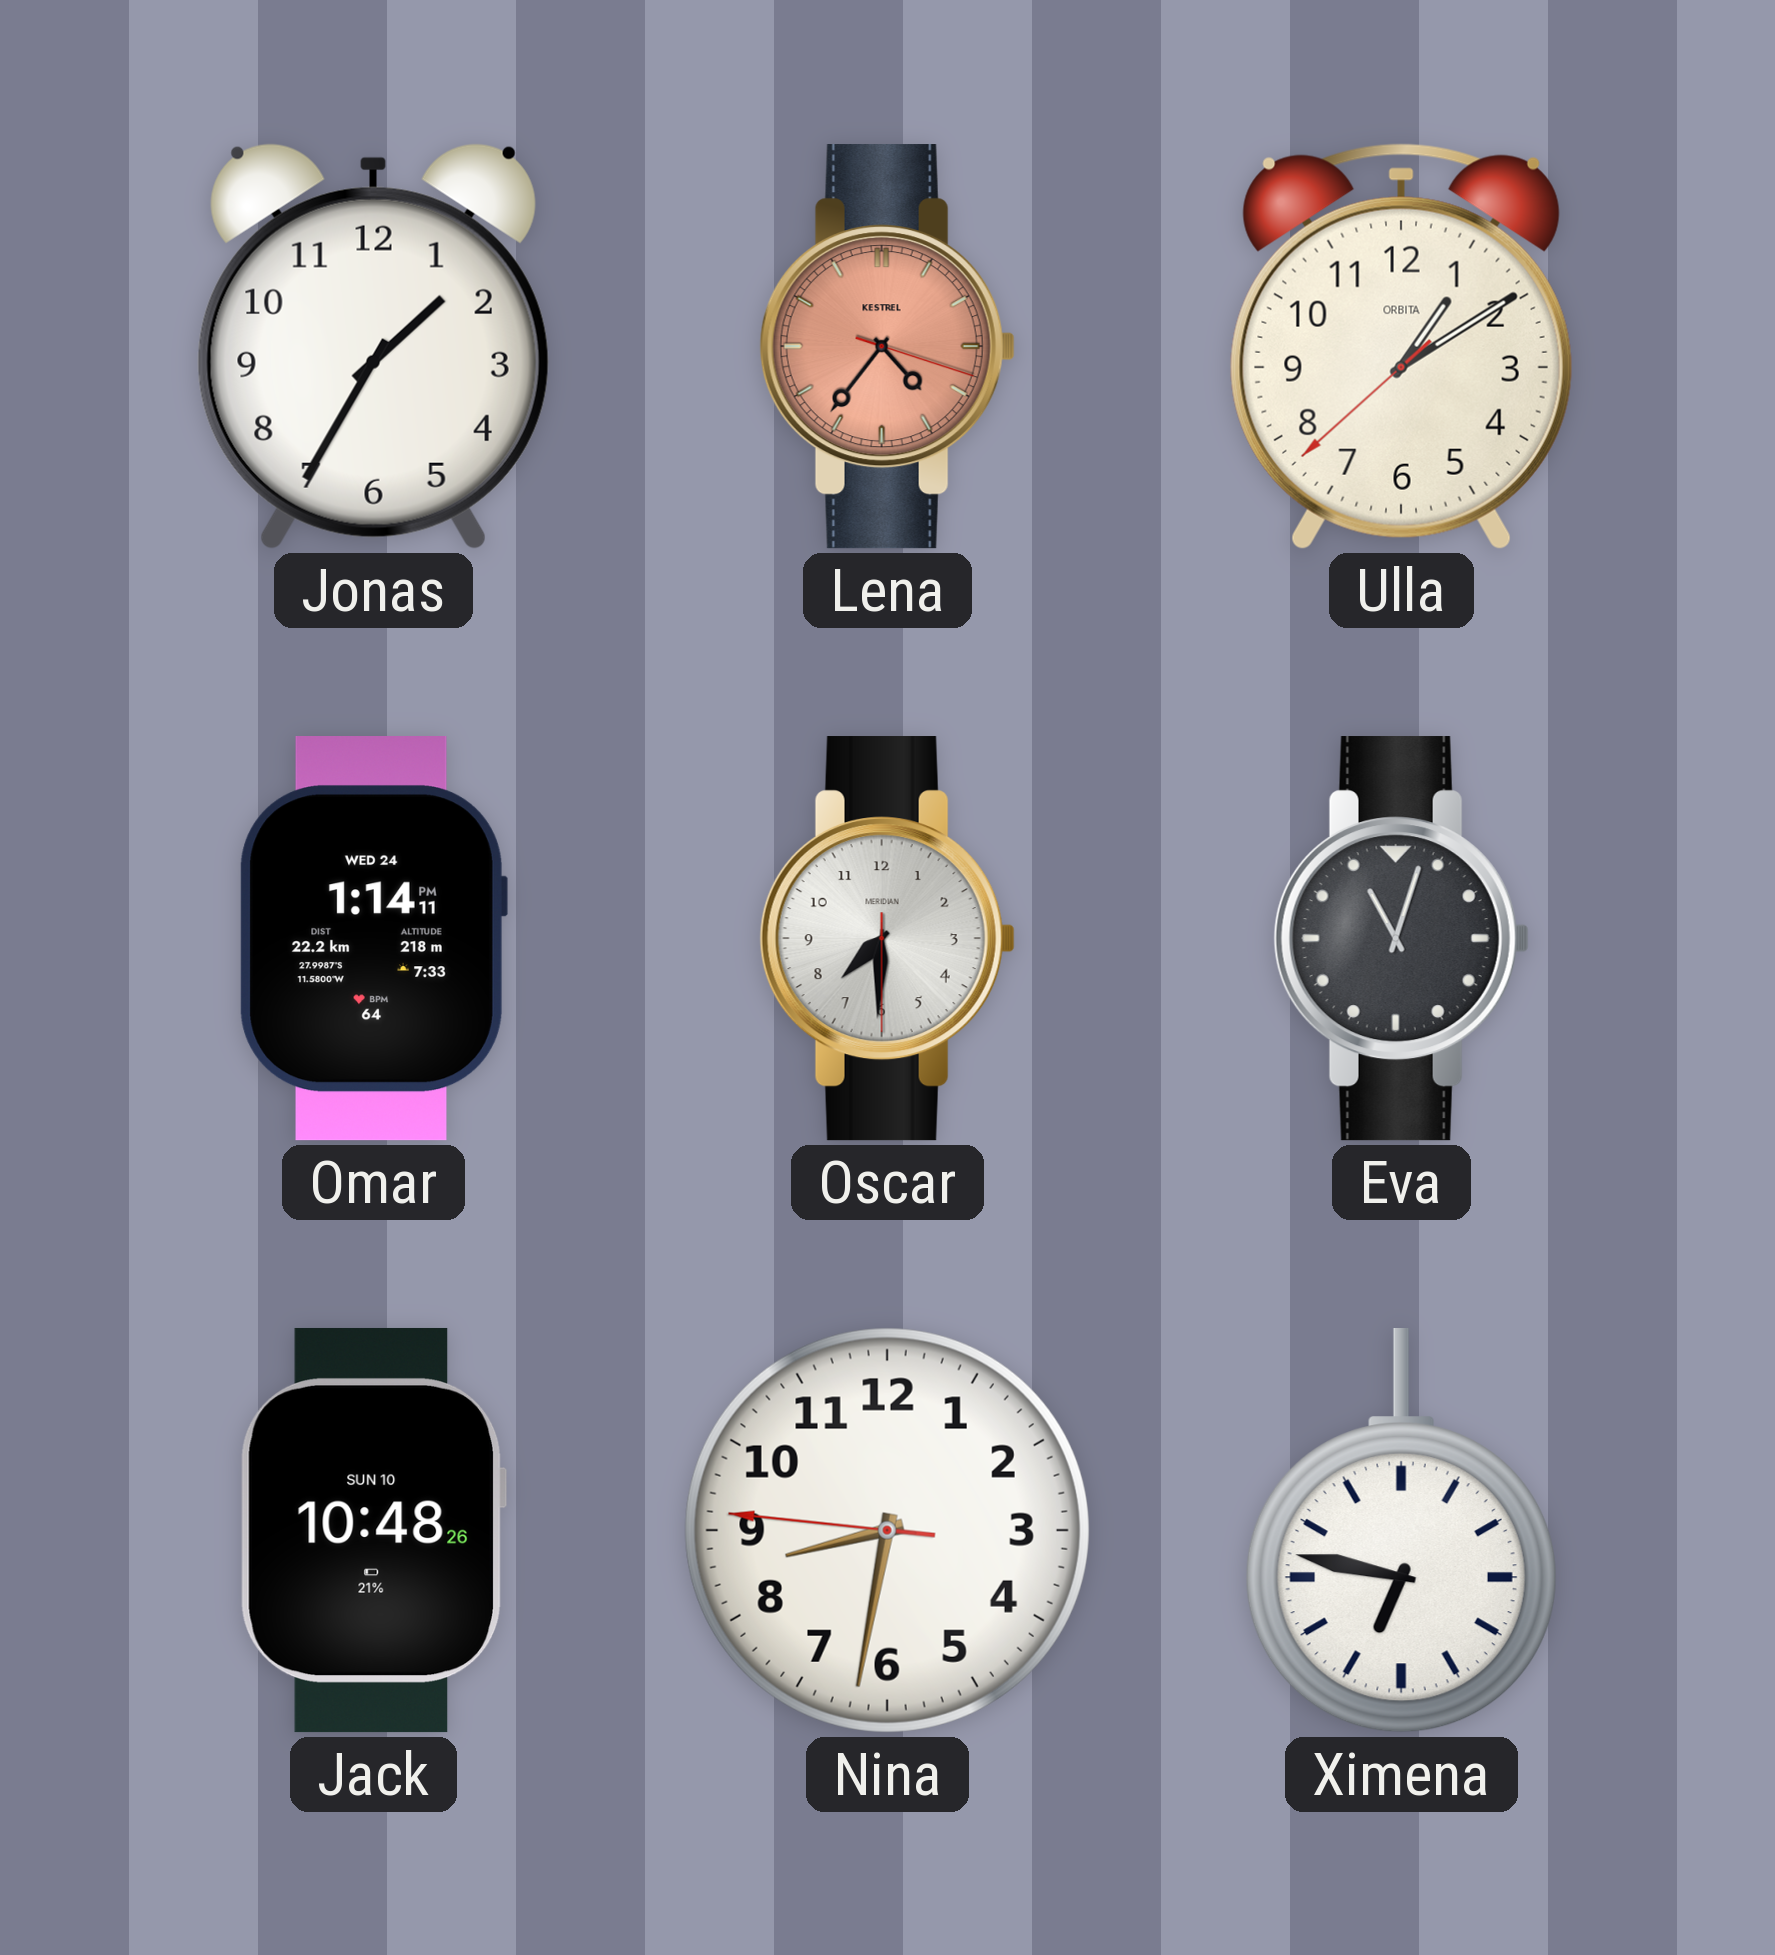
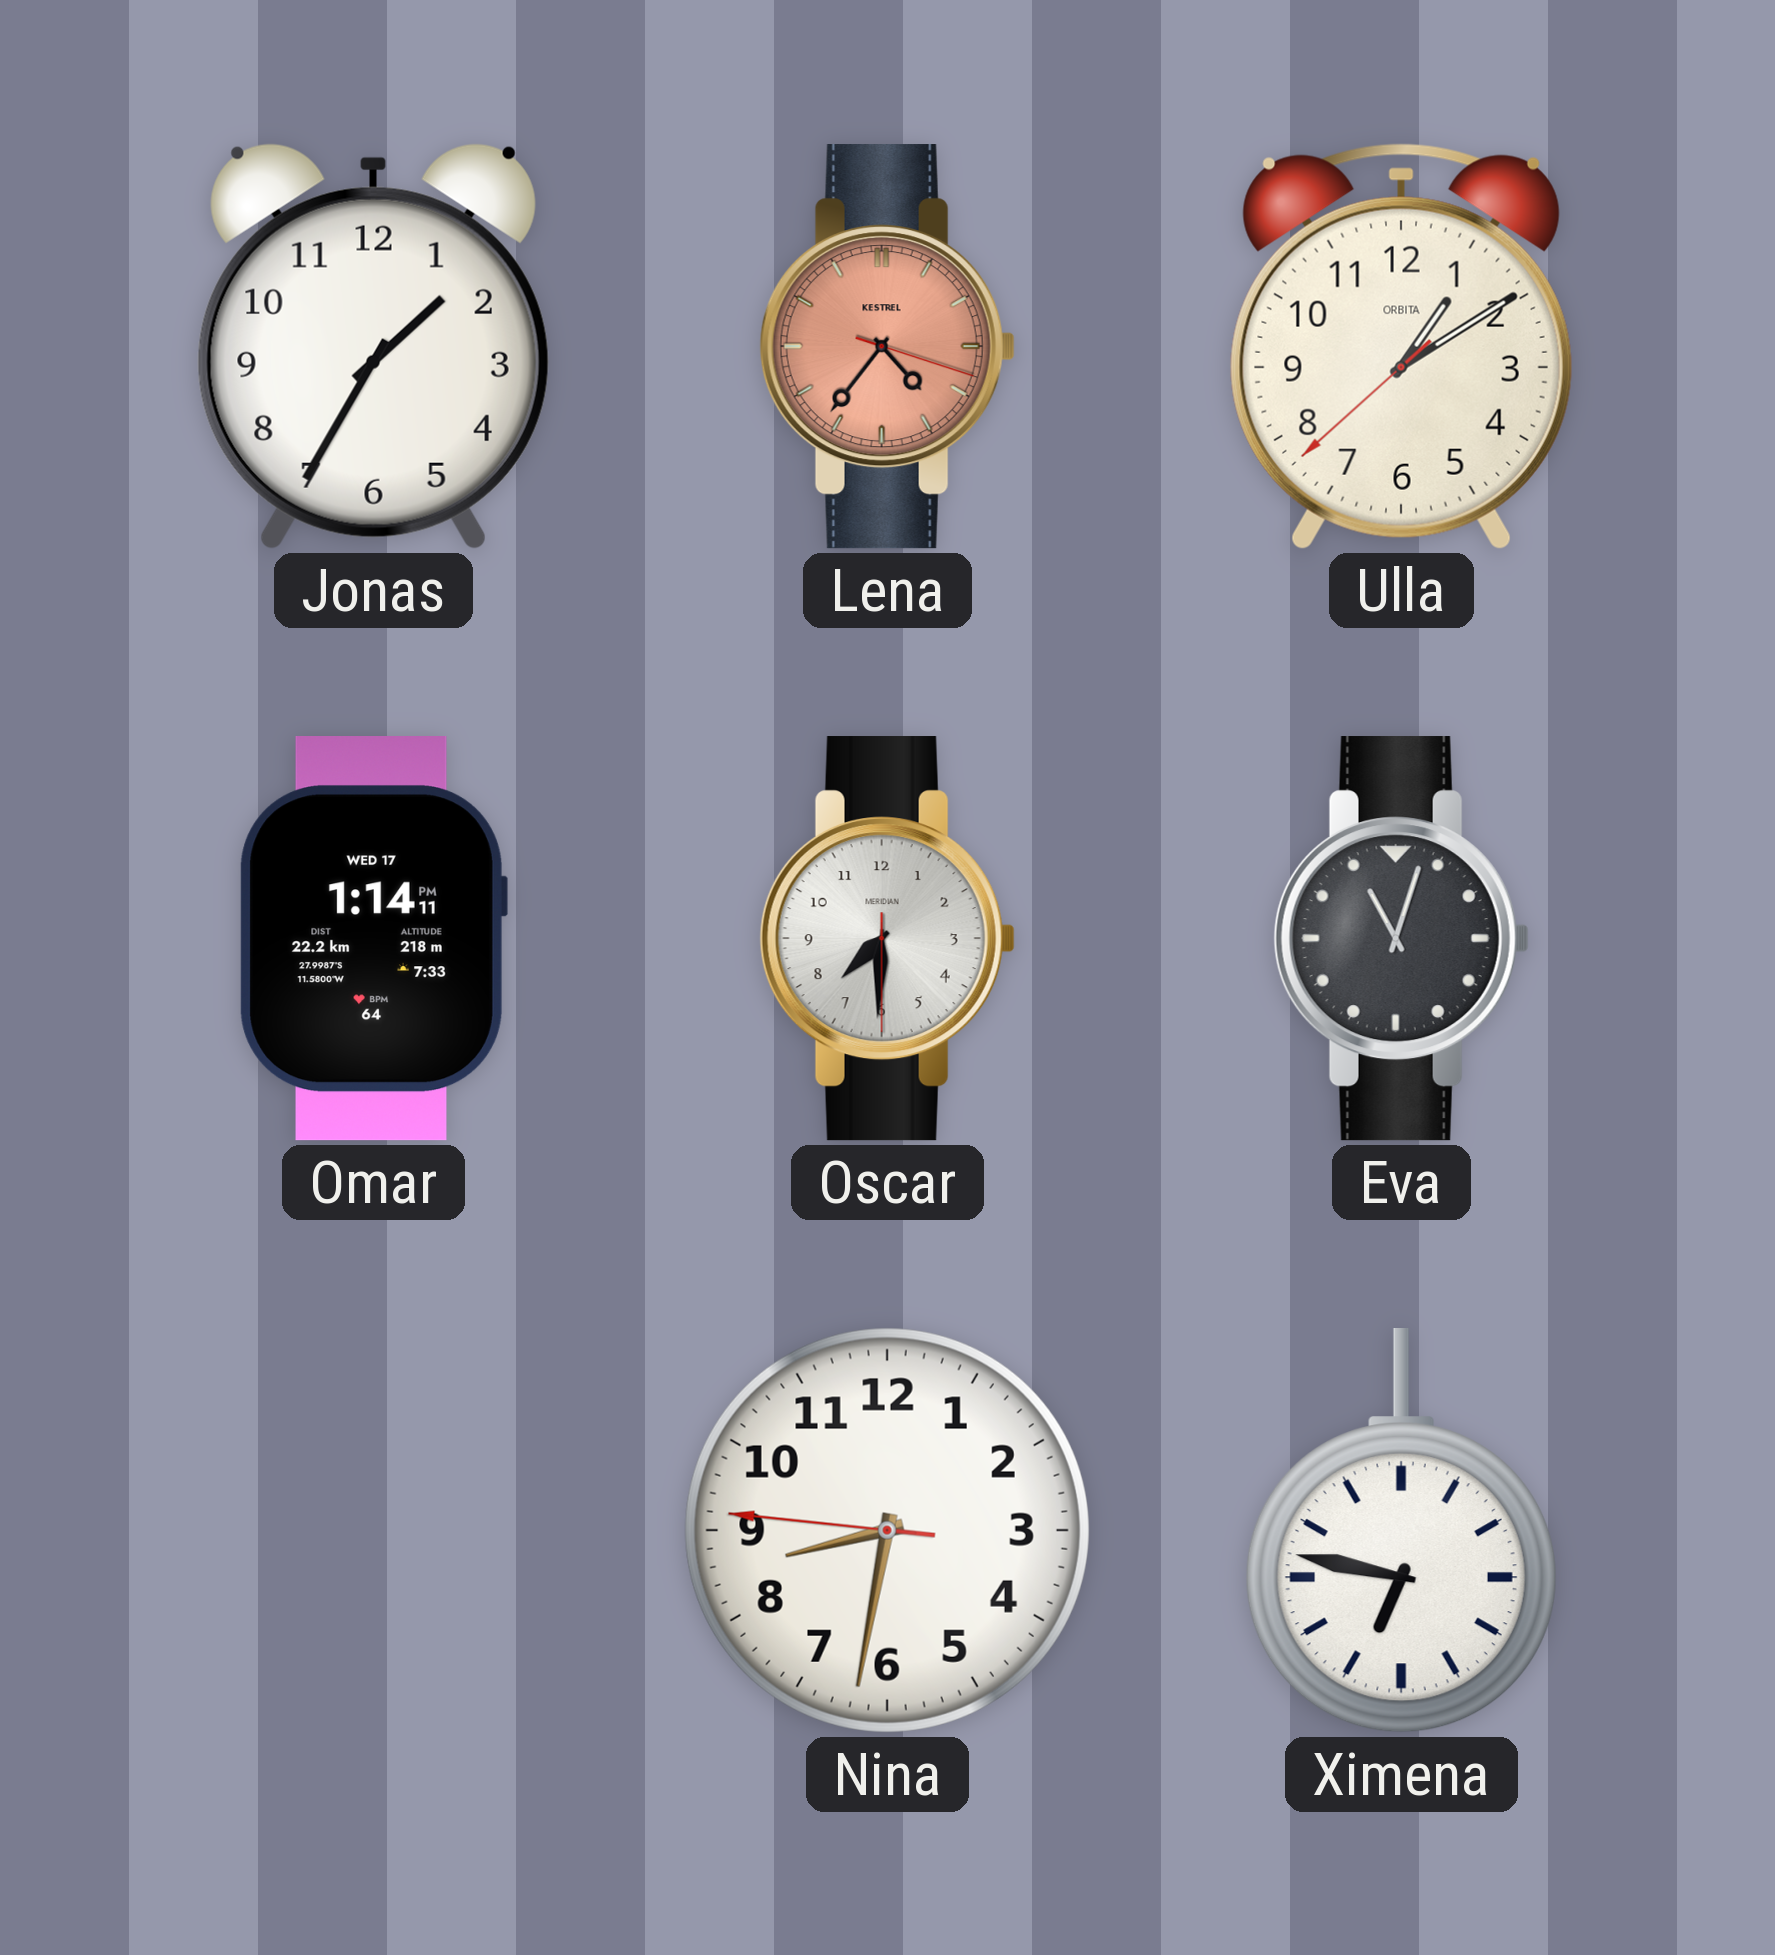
Omar date: WED 24 -> WED 17
Jack: 10:48 -> none
